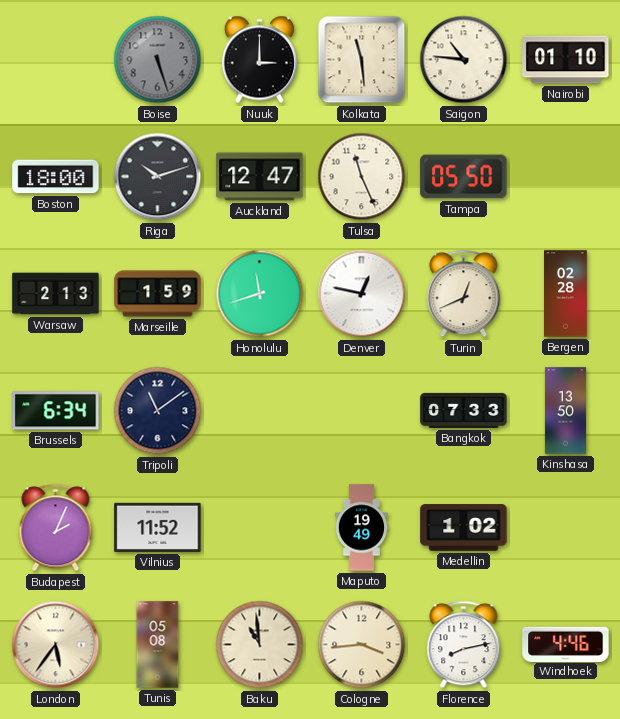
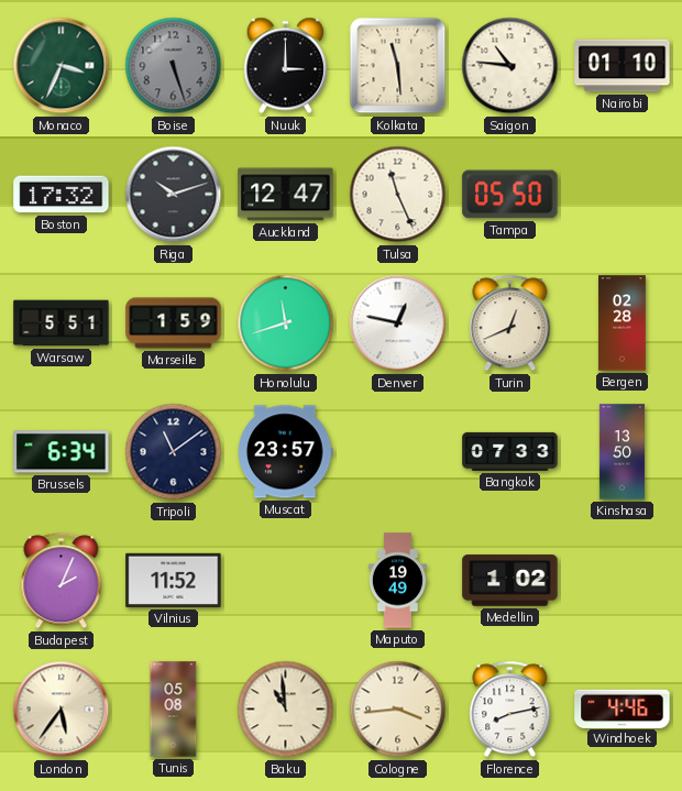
Monaco: none -> 3:34
Boston: 18:00 -> 17:32
Warsaw: 2:13 -> 5:51
Muscat: none -> 23:57
